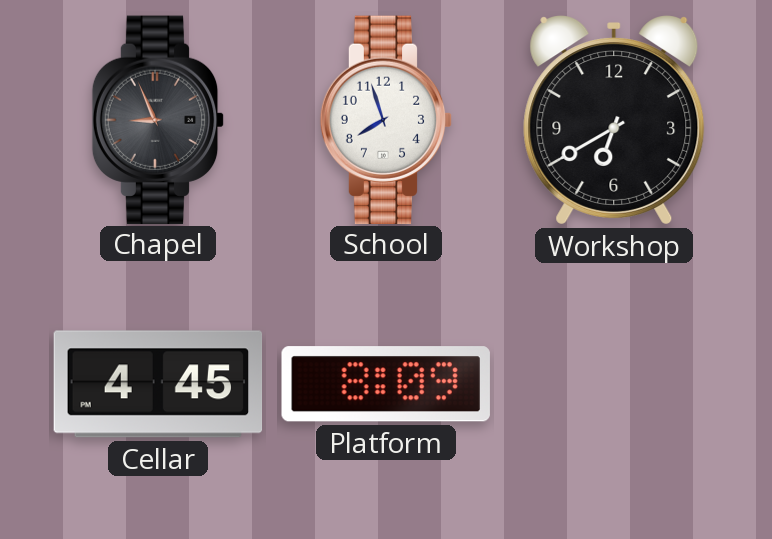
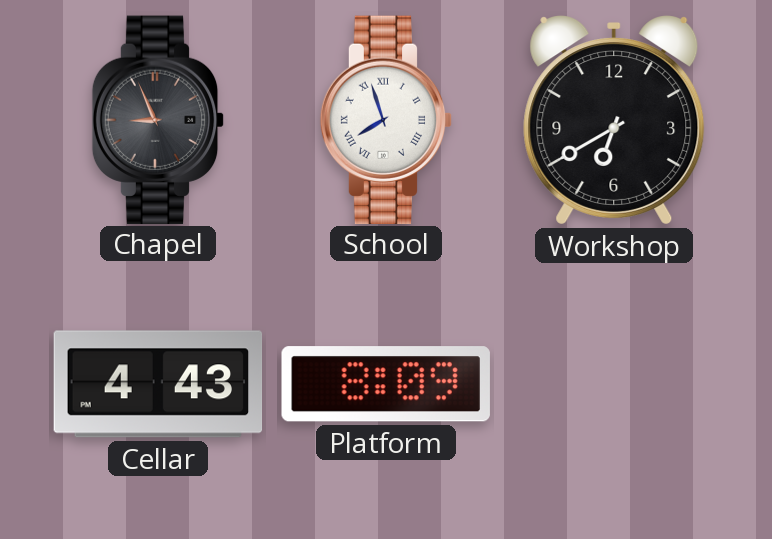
School numerals: Arabic -> Roman
Cellar: 4:45 -> 4:43
